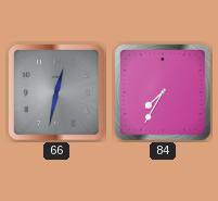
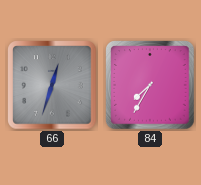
66: 12:32 -> 12:33
